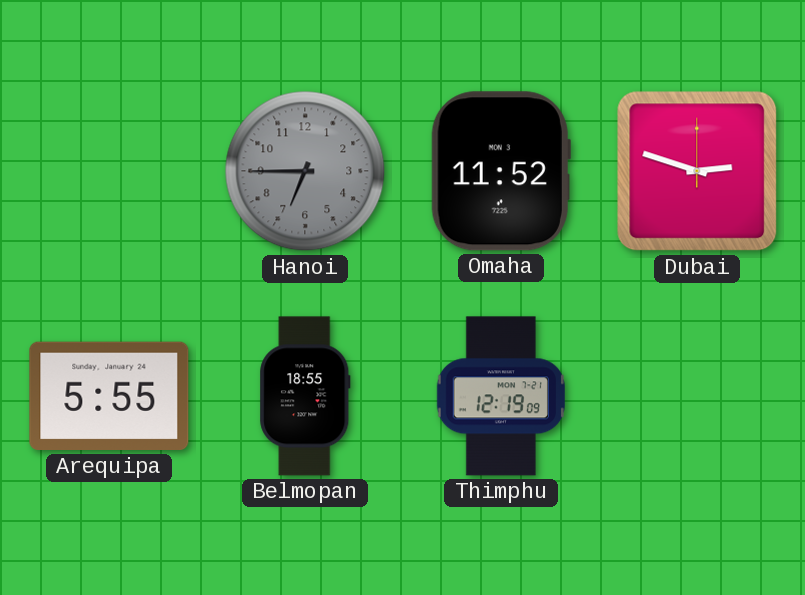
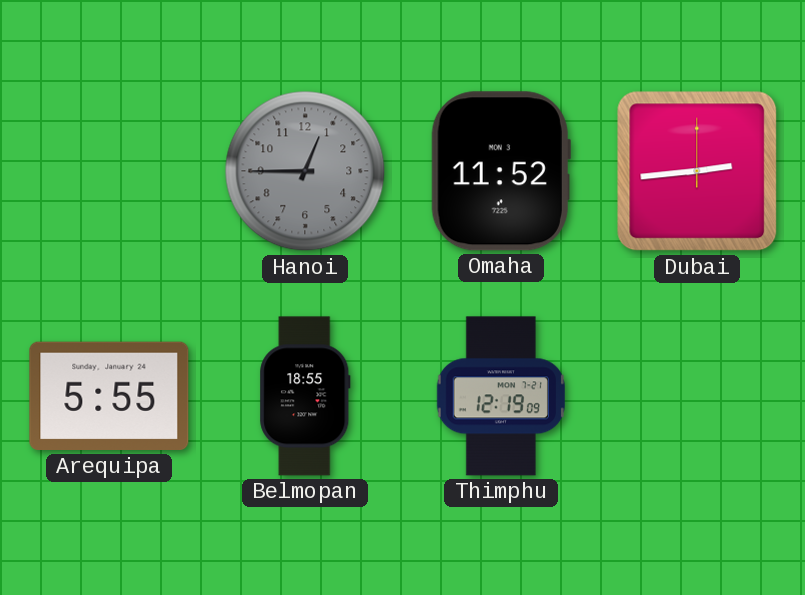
Hanoi: 6:45 -> 12:45
Dubai: 2:48 -> 2:44
